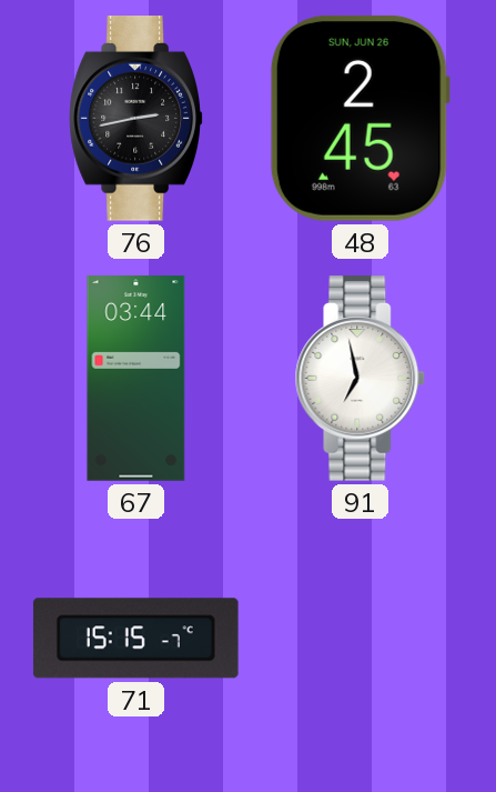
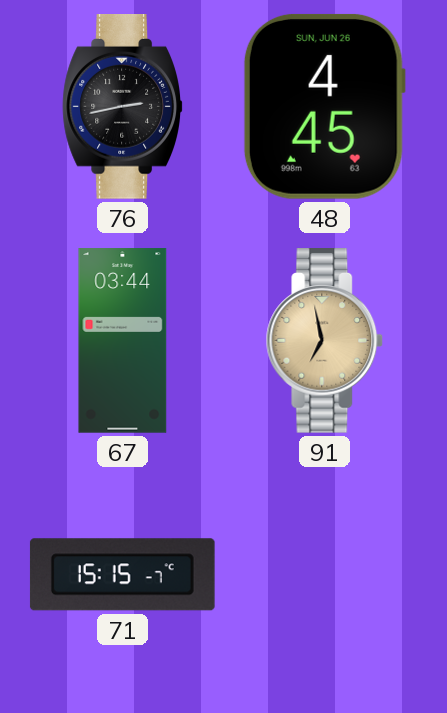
48: 2:45 -> 4:45
91 dial: white -> champagne
